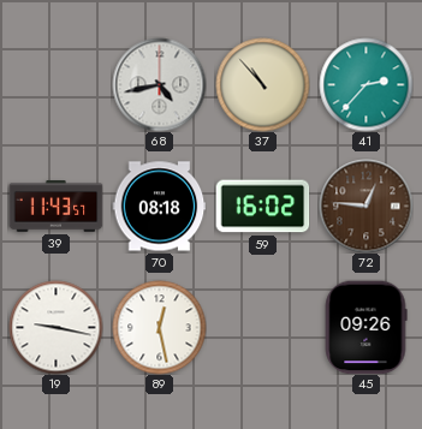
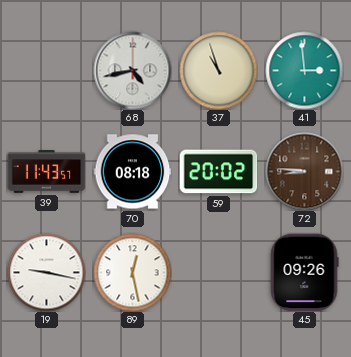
37: 10:53 -> 10:57
41: 2:37 -> 2:59
59: 16:02 -> 20:02
72: 12:46 -> 8:46
